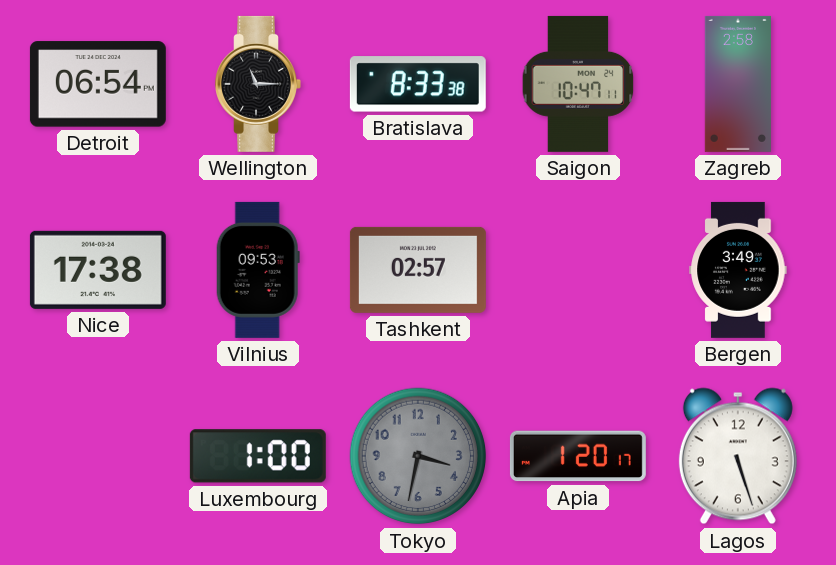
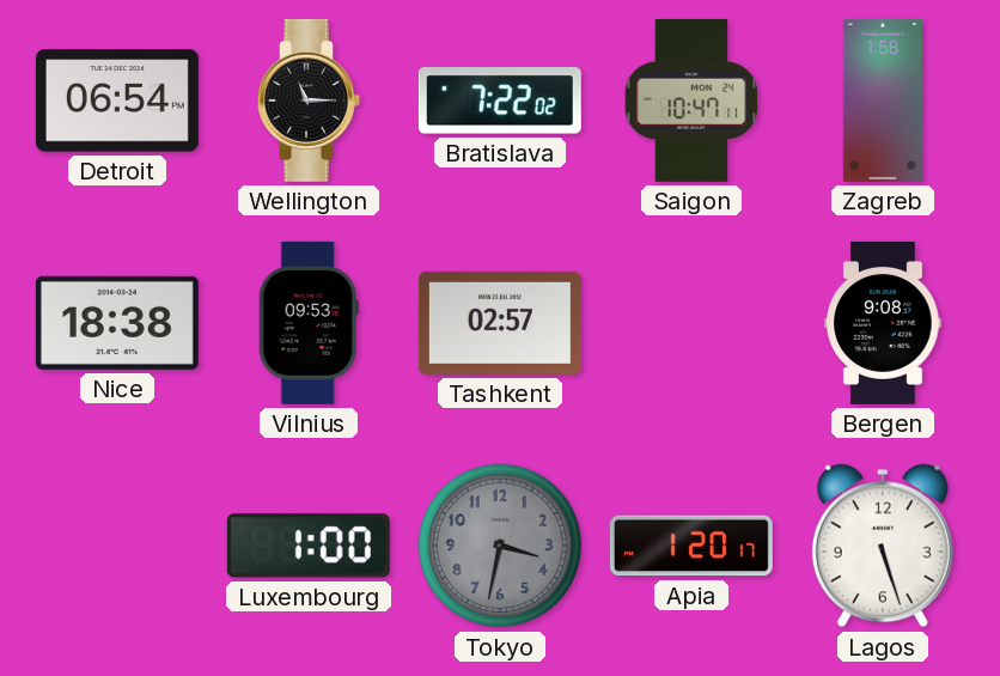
Bratislava: 8:33 -> 7:22
Zagreb: 2:58 -> 1:58
Nice: 17:38 -> 18:38
Bergen: 3:49 -> 9:08
